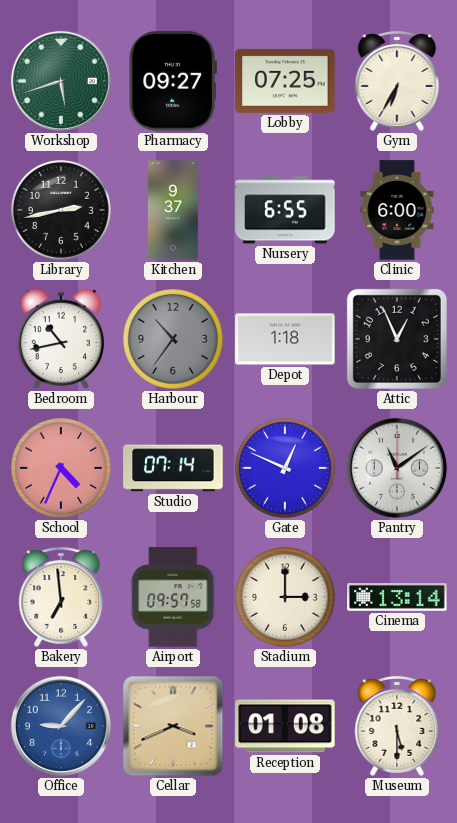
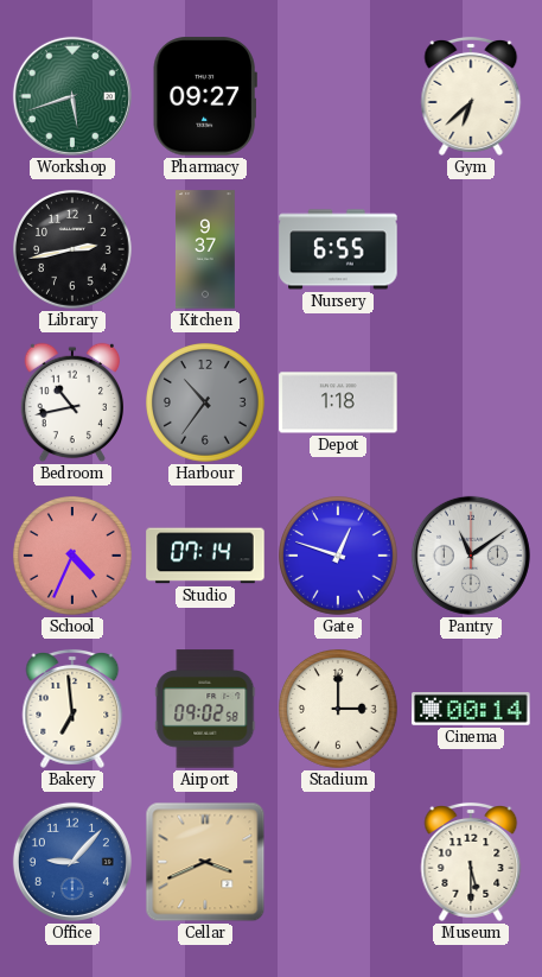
Lobby: 07:25 -> none
Gym: 6:35 -> 6:38
Clinic: 6:00 -> none
Attic: 12:56 -> none
Gate: 12:49 -> 12:48
Airport: 09:57 -> 09:02
Cinema: 13:14 -> 00:14
Reception: 01:08 -> none
